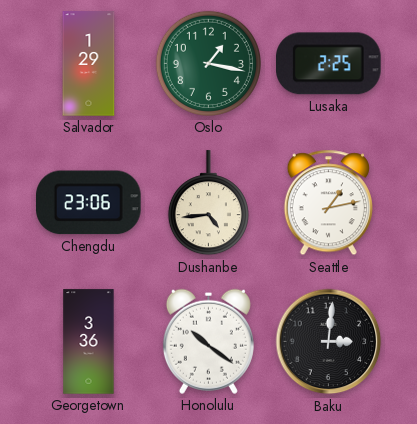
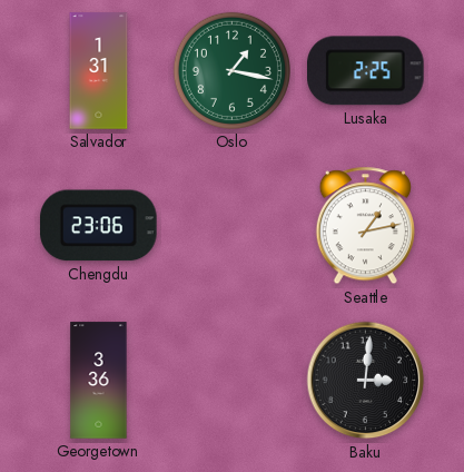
Salvador: 1:29 -> 1:31
Dushanbe: 4:44 -> none
Honolulu: 10:21 -> none
